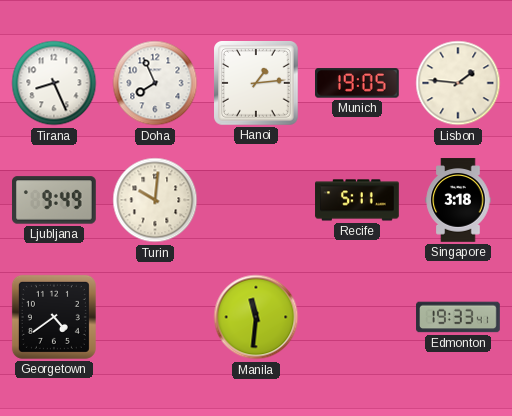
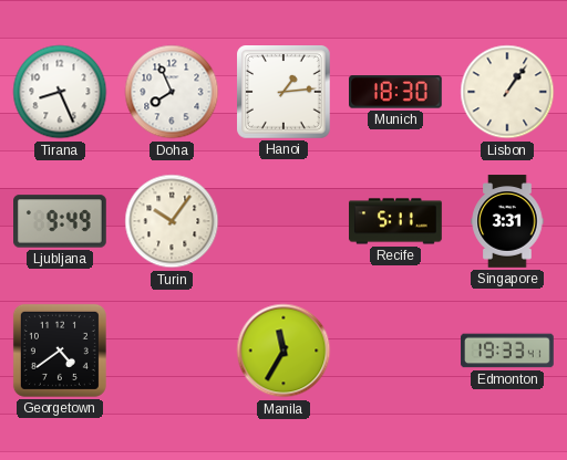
Munich: 19:05 -> 18:30
Lisbon: 1:46 -> 1:06
Turin: 10:01 -> 10:06
Singapore: 3:18 -> 3:31
Manila: 11:31 -> 11:35
